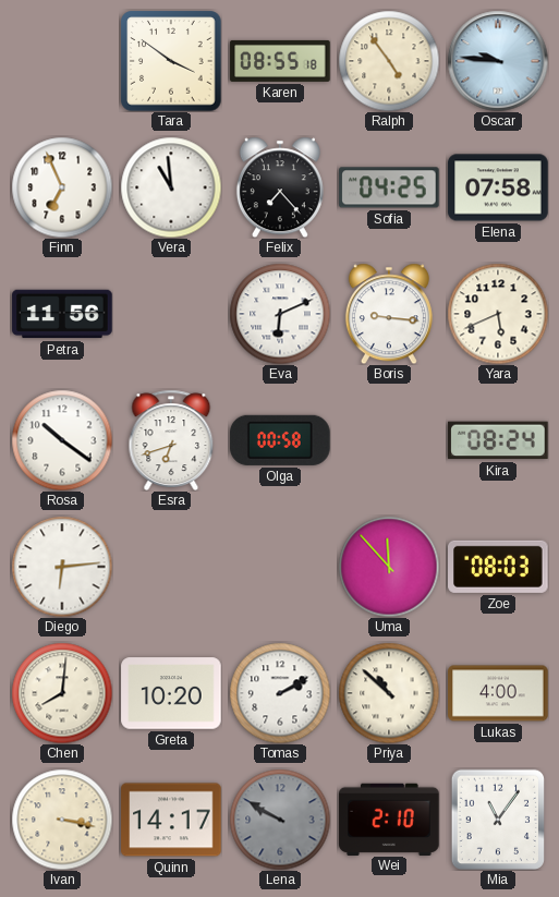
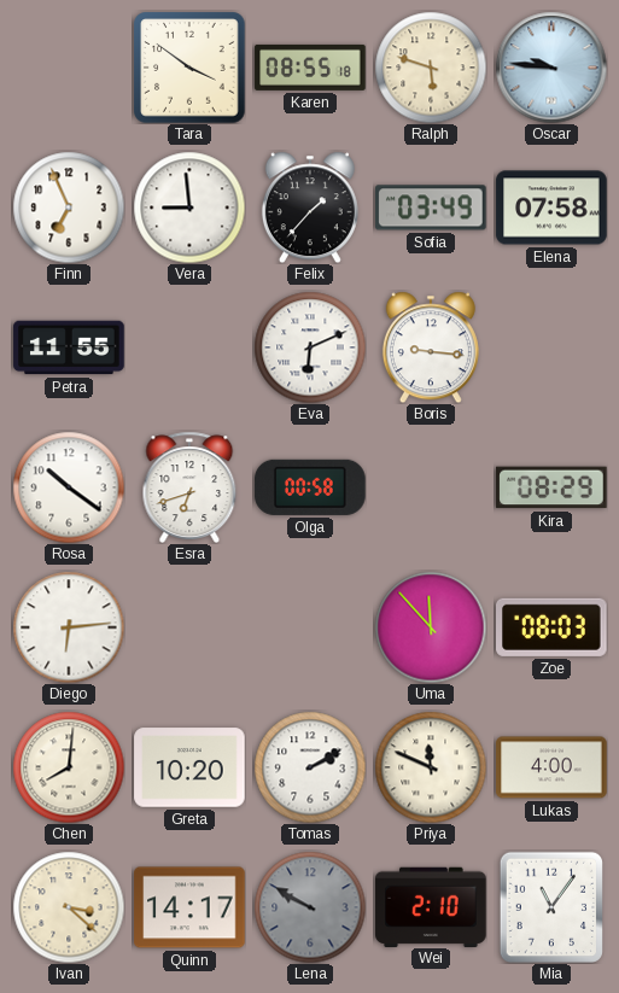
Ralph: 4:54 -> 5:48
Vera: 10:59 -> 8:59
Felix: 7:23 -> 1:37
Sofia: 04:25 -> 03:49
Petra: 11:56 -> 11:55
Yara: 5:41 -> none
Kira: 08:24 -> 08:29
Priya: 10:52 -> 11:49
Ivan: 3:17 -> 3:22
